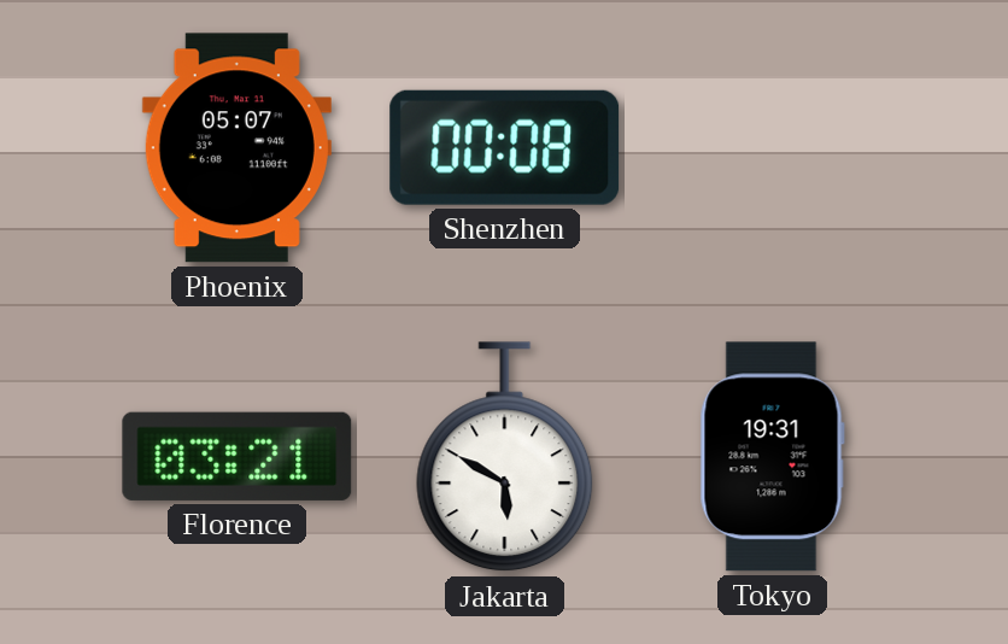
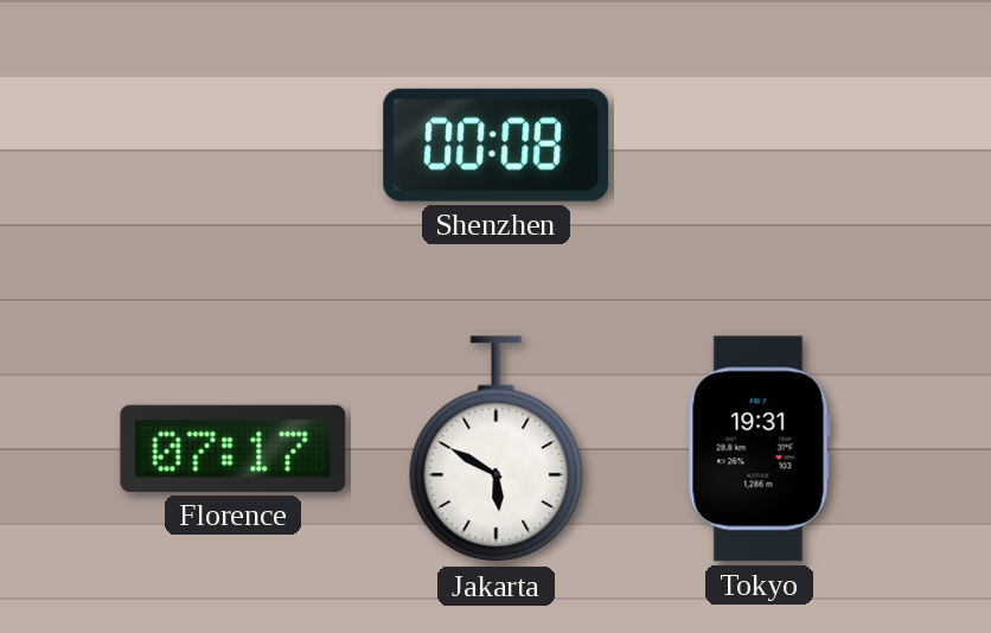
Phoenix: 05:07 -> none
Florence: 03:21 -> 07:17
